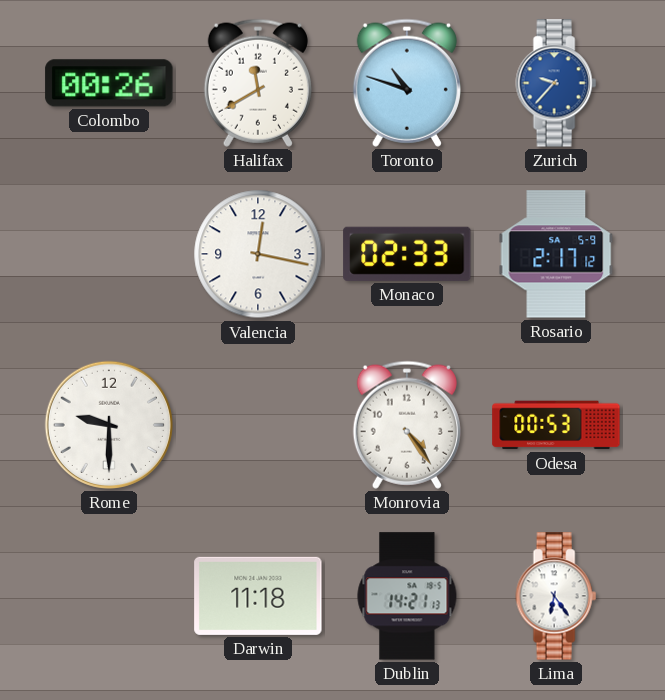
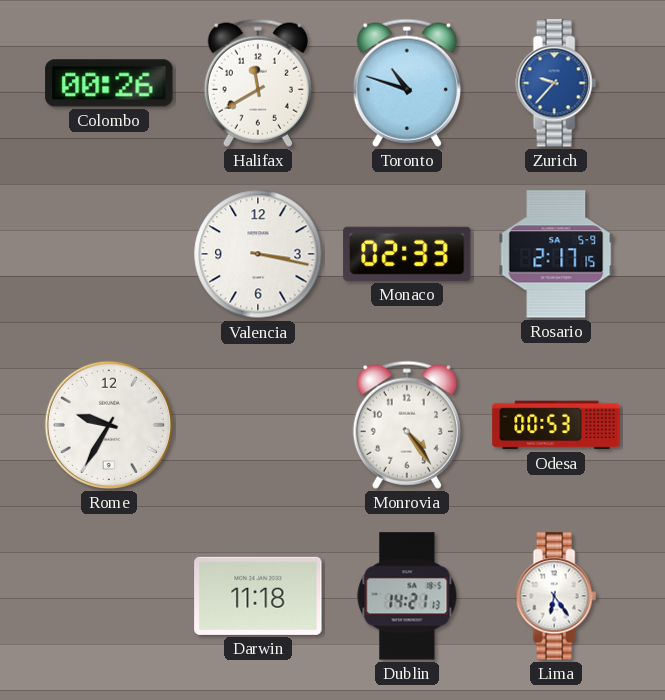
Valencia: 12:17 -> 3:17
Rosario: 2:17:12 -> 2:17:15
Rome: 9:30 -> 9:35
